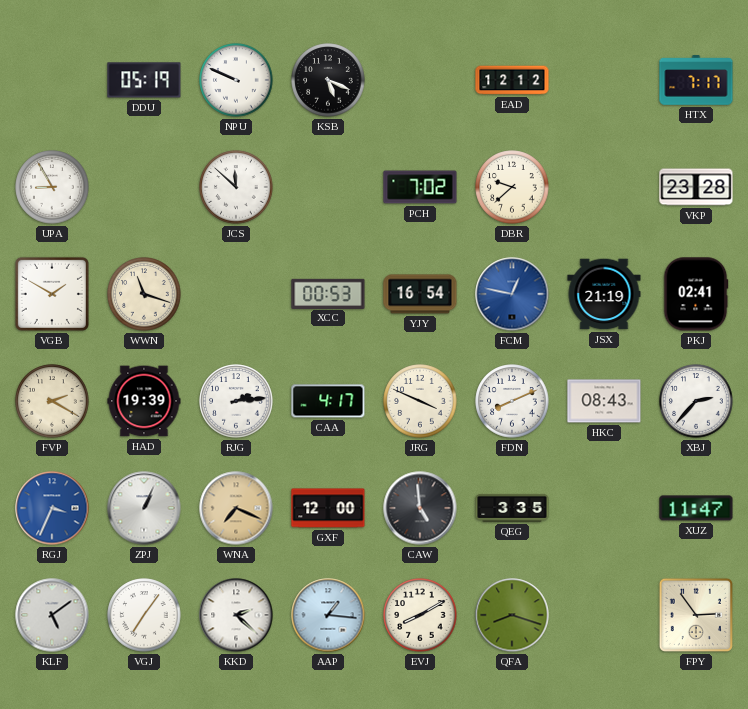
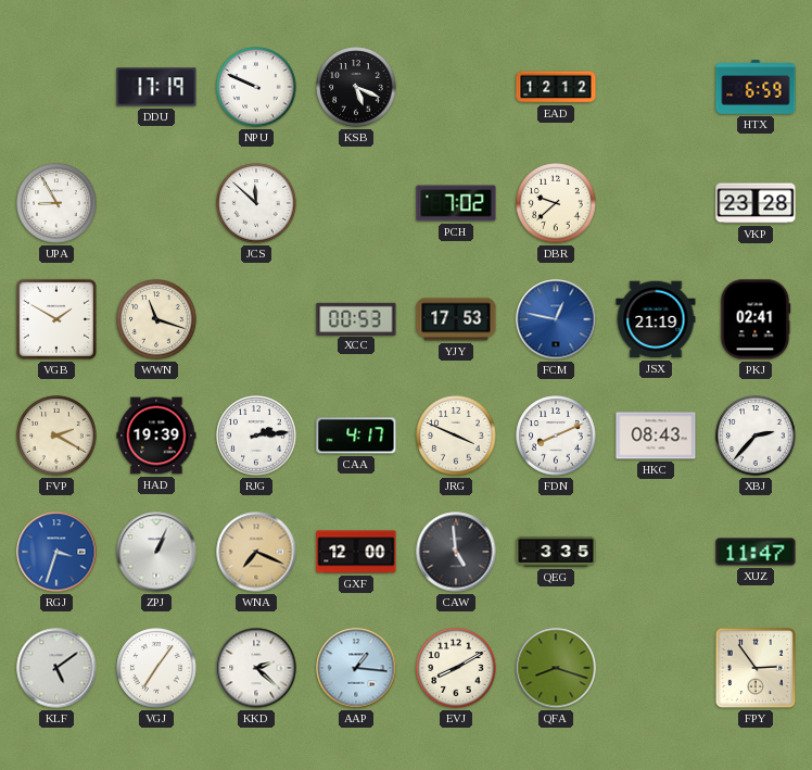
DDU: 05:19 -> 17:19
HTX: 7:17 -> 6:59
YJY: 16:54 -> 17:53
RGJ: 3:34 -> 3:33
